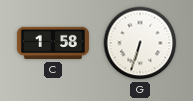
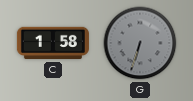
G dial: white -> grey
